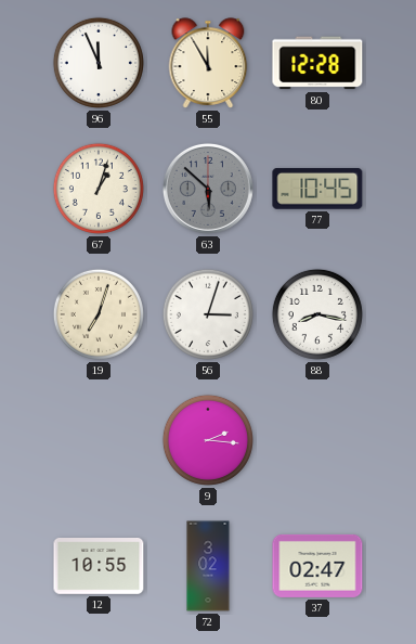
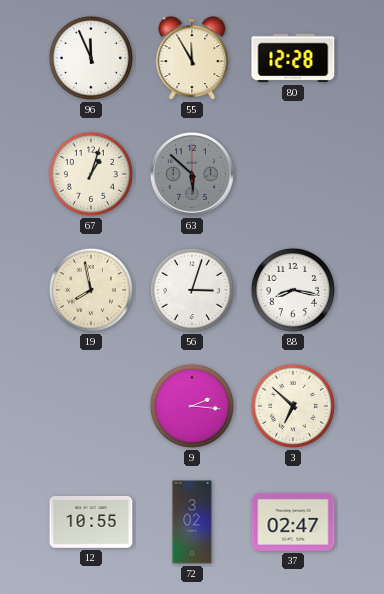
77: 10:45 -> none
19: 7:03 -> 7:58
3: none -> 6:52
